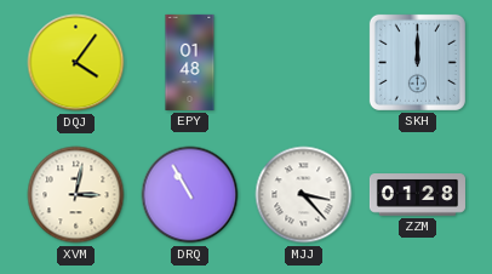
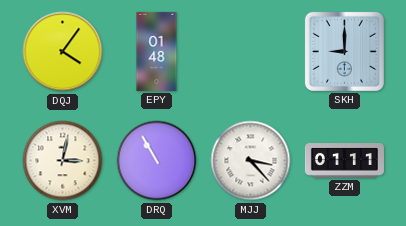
SKH: 12:00 -> 9:00
ZZM: 01:28 -> 01:11
